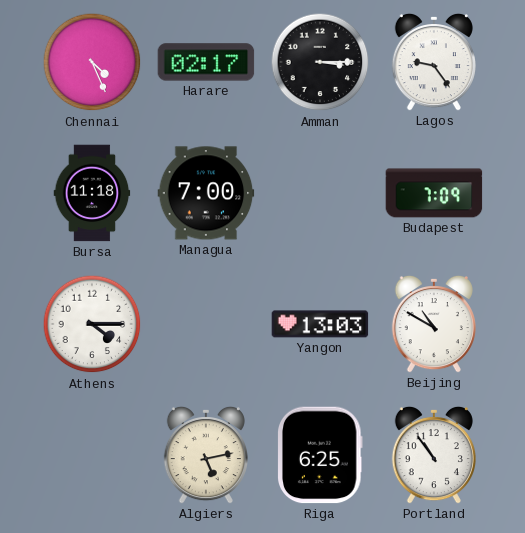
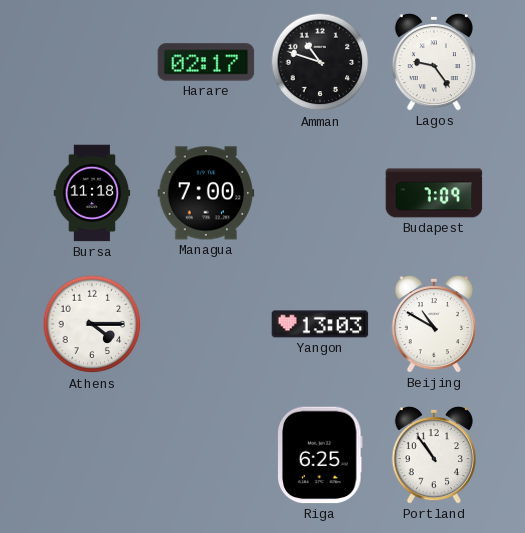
Chennai: 4:26 -> none
Amman: 3:15 -> 10:48
Algiers: 5:13 -> none
